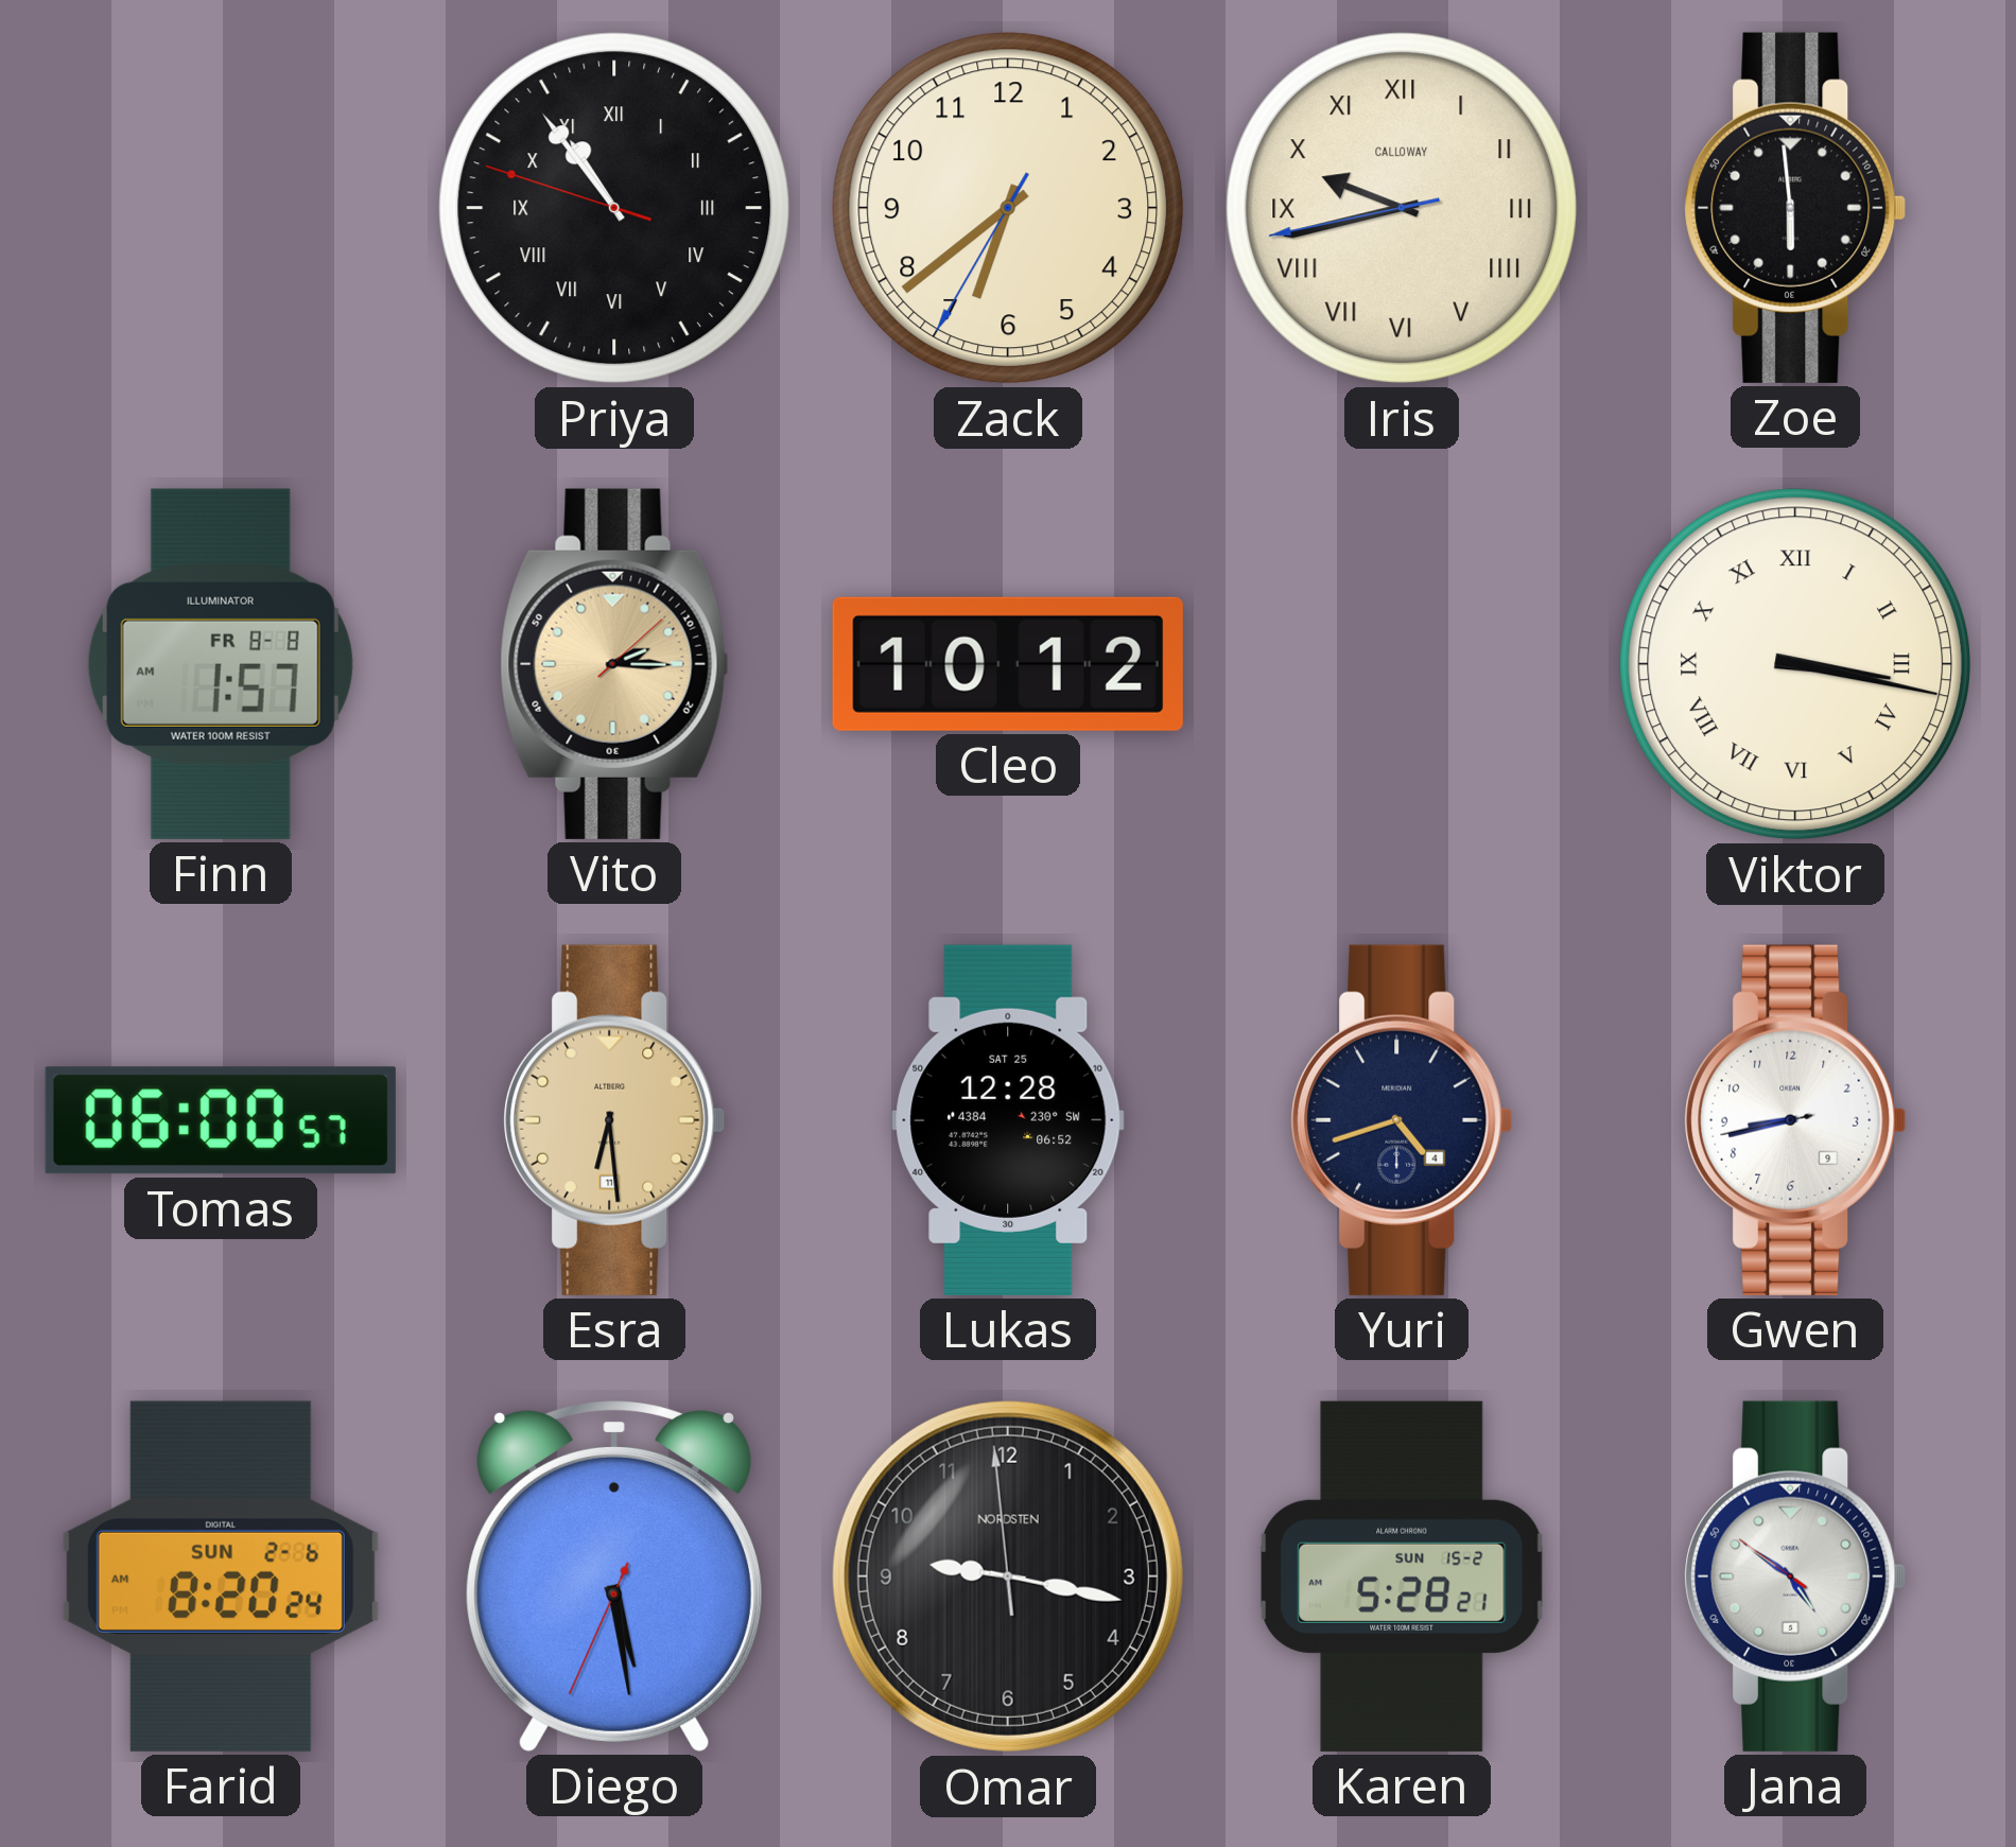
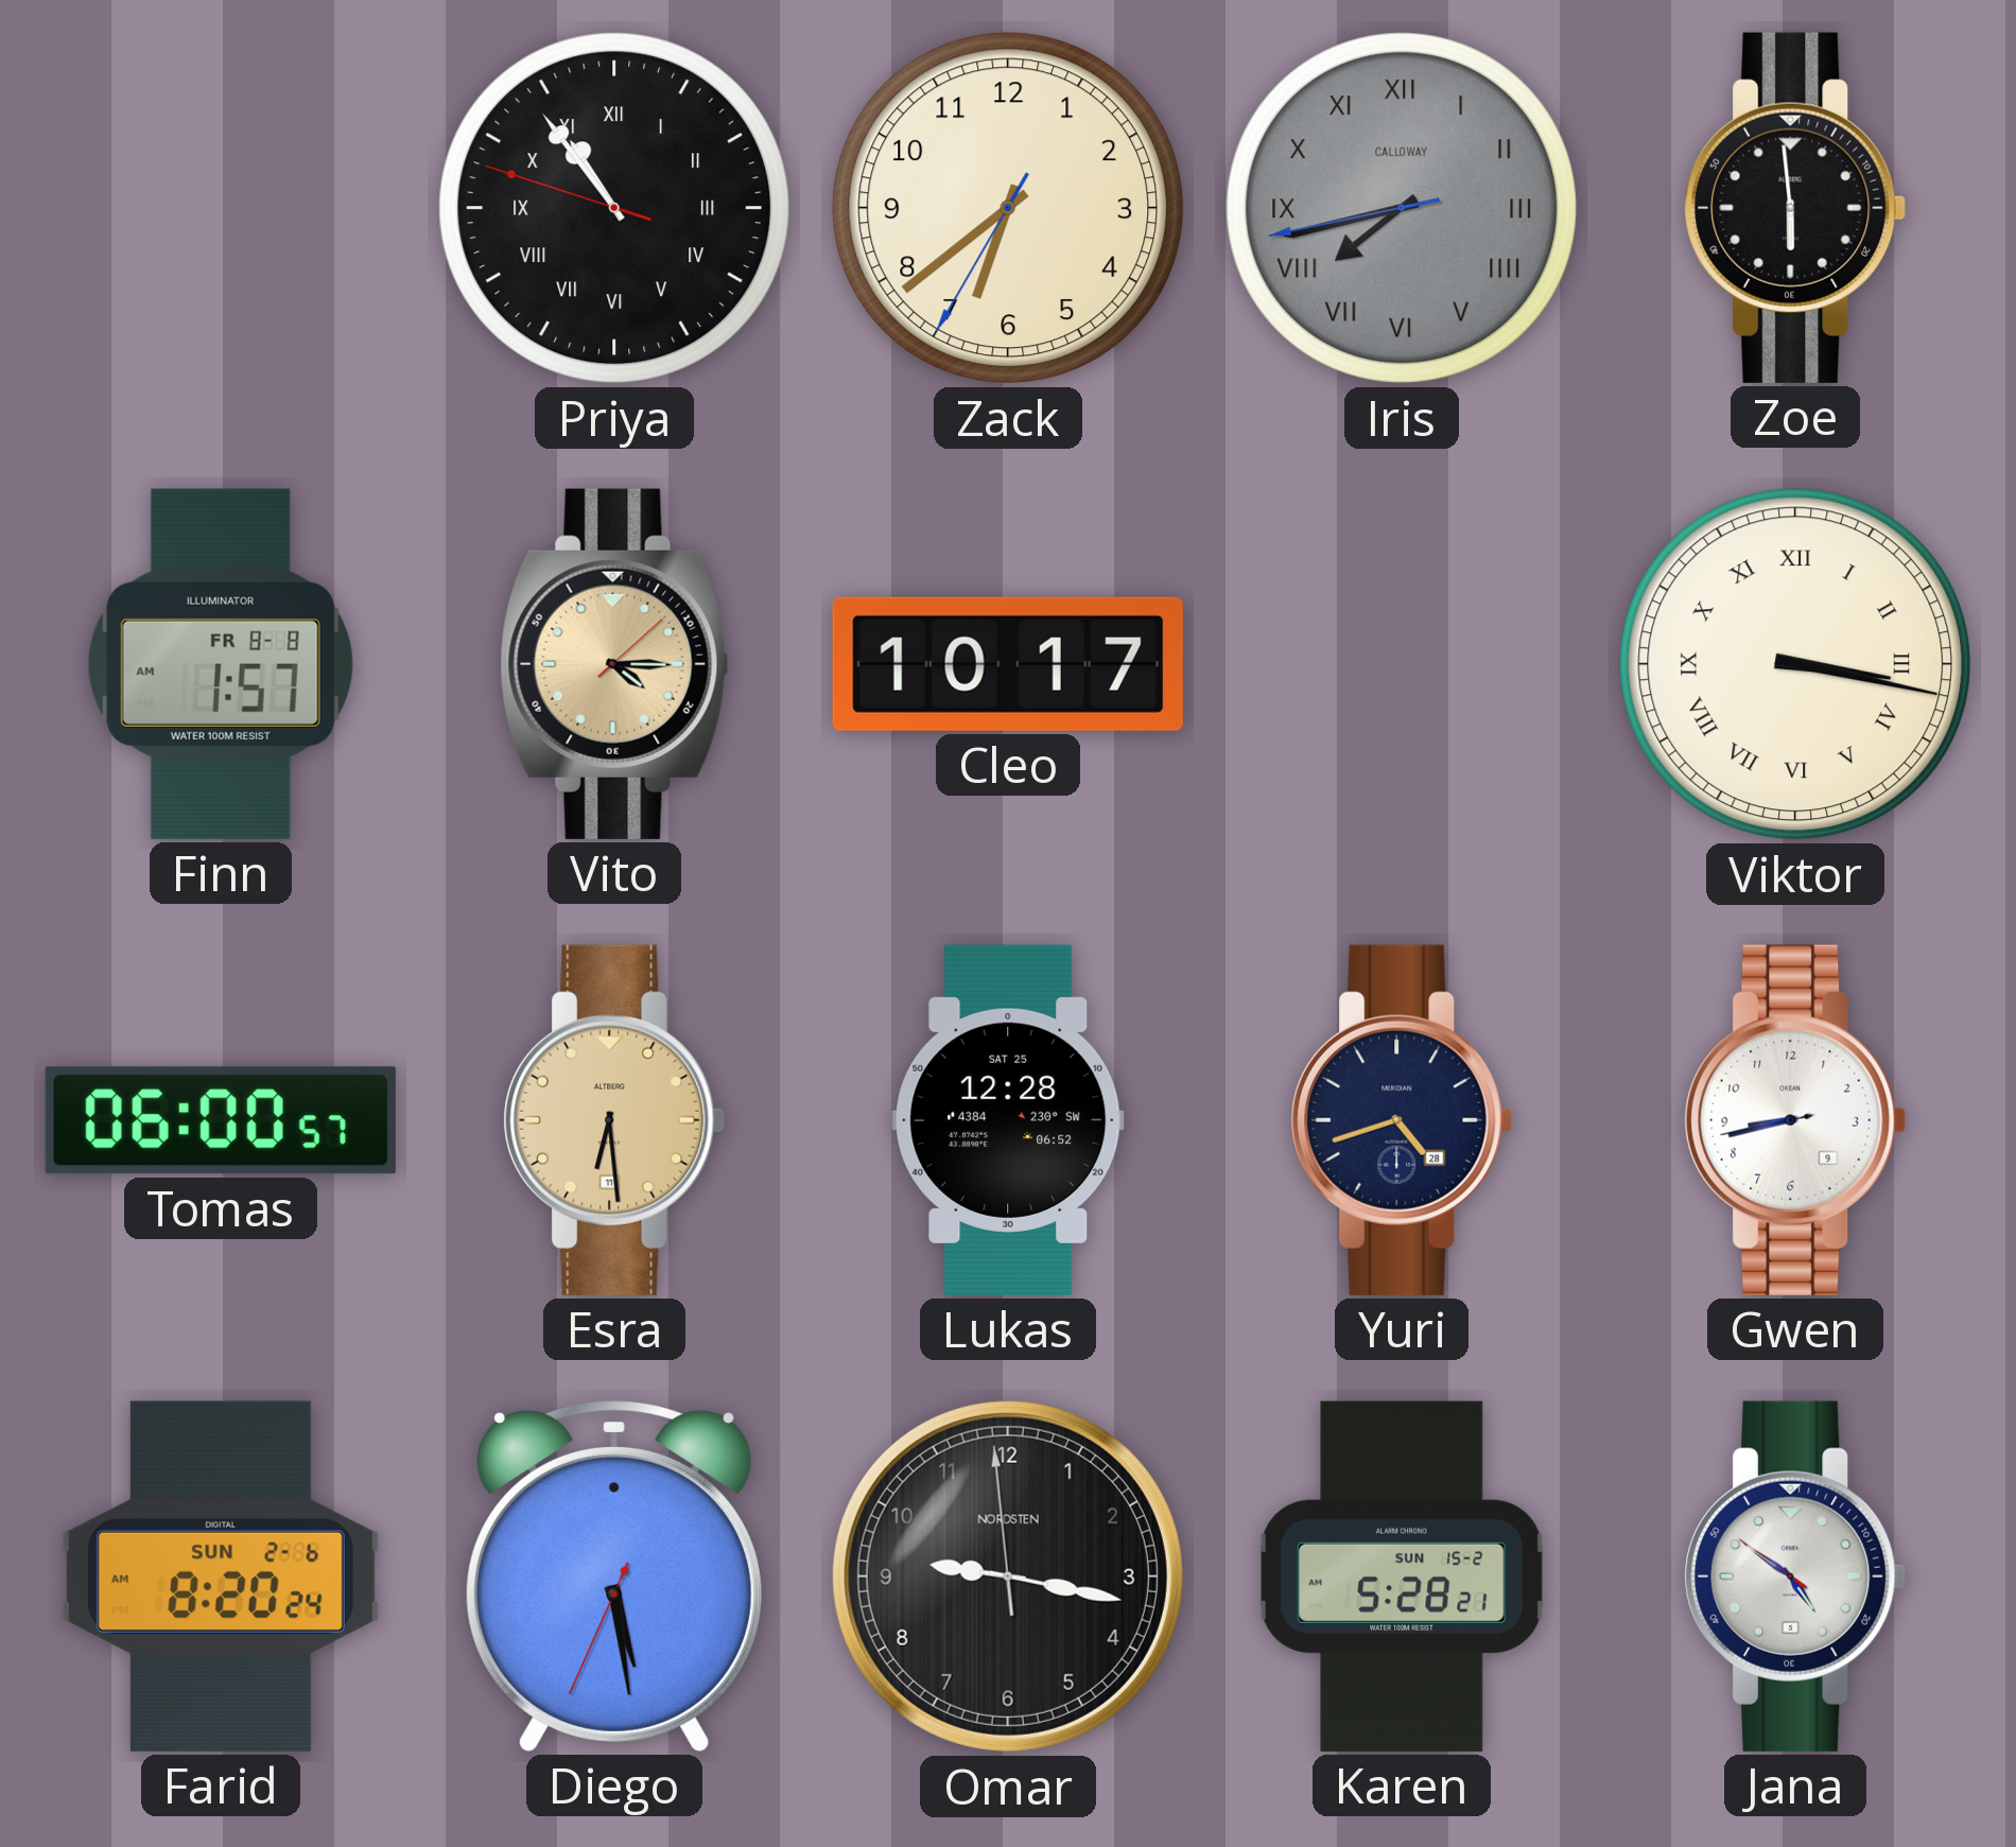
Iris: 9:42 -> 7:42
Iris dial: cream -> grey
Vito: 2:15 -> 4:15
Cleo: 10:12 -> 10:17
Yuri date: 4 -> 28
